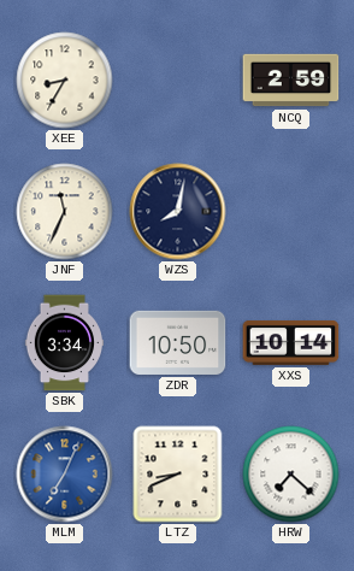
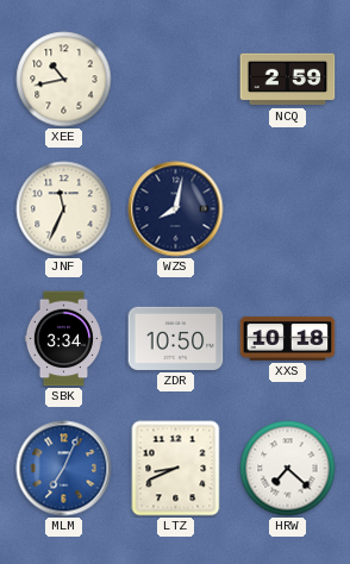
XEE: 8:35 -> 10:43
XXS: 10:14 -> 10:18
